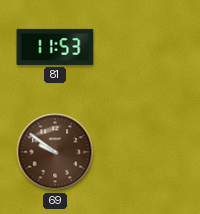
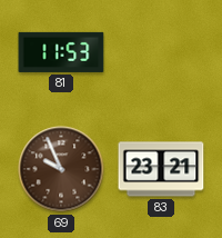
69: 9:51 -> 9:56
83: none -> 23:21
